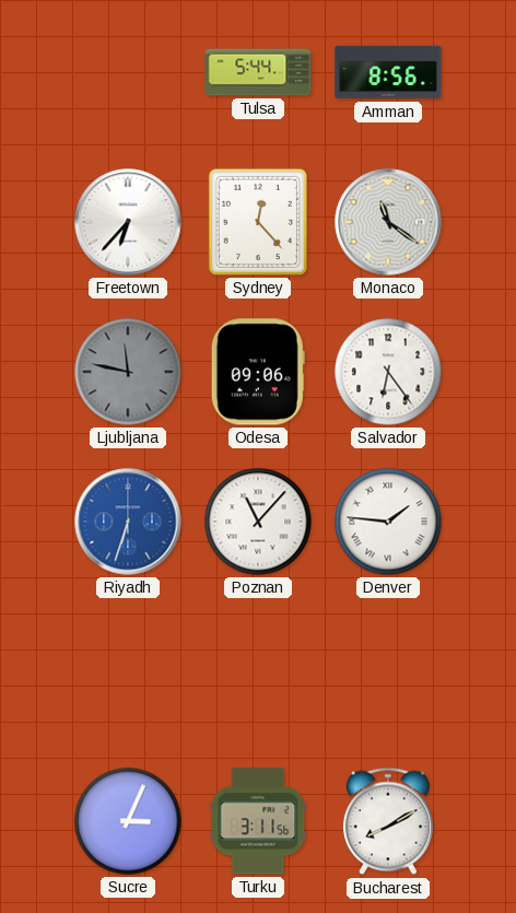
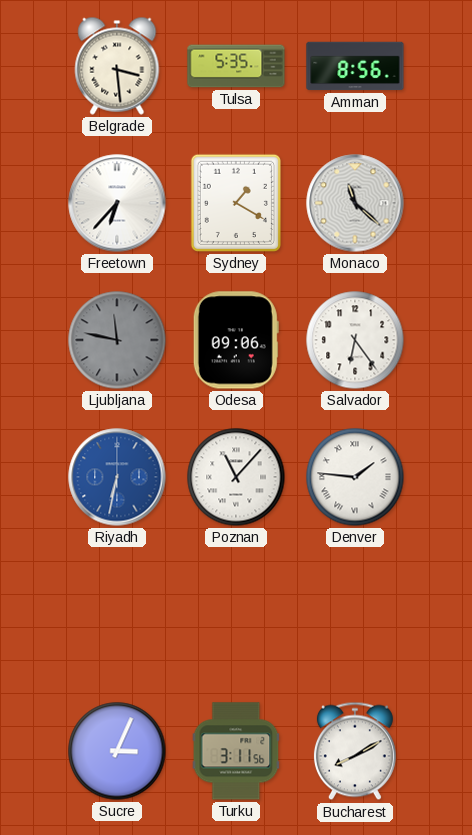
Belgrade: none -> 3:29
Tulsa: 5:44 -> 5:35
Sydney: 12:23 -> 1:20
Monaco: 11:21 -> 11:22
Riyadh: 6:33 -> 6:32
